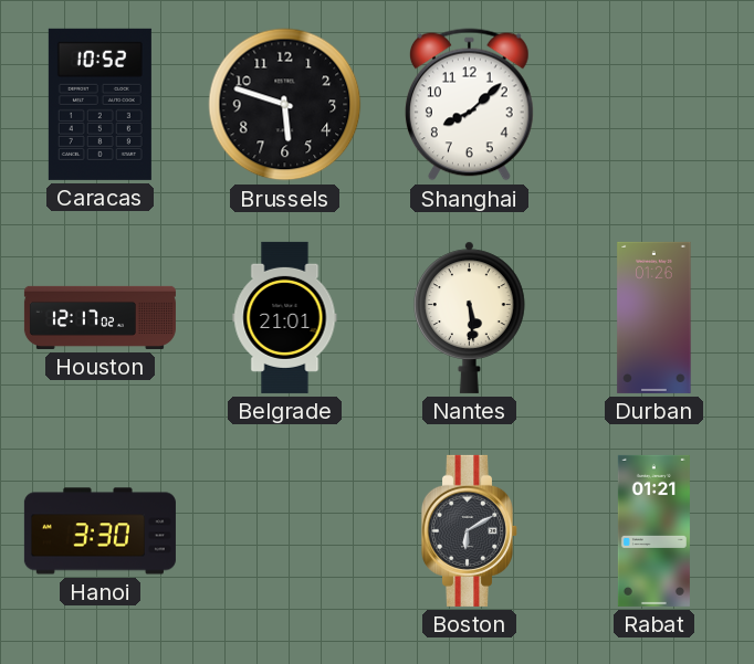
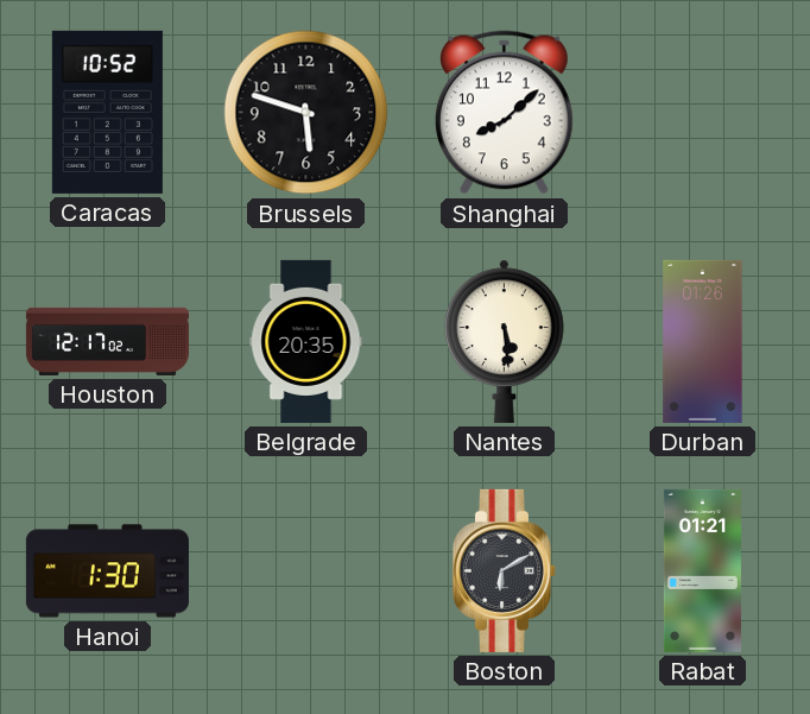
Belgrade: 21:01 -> 20:35
Hanoi: 3:30 -> 1:30
